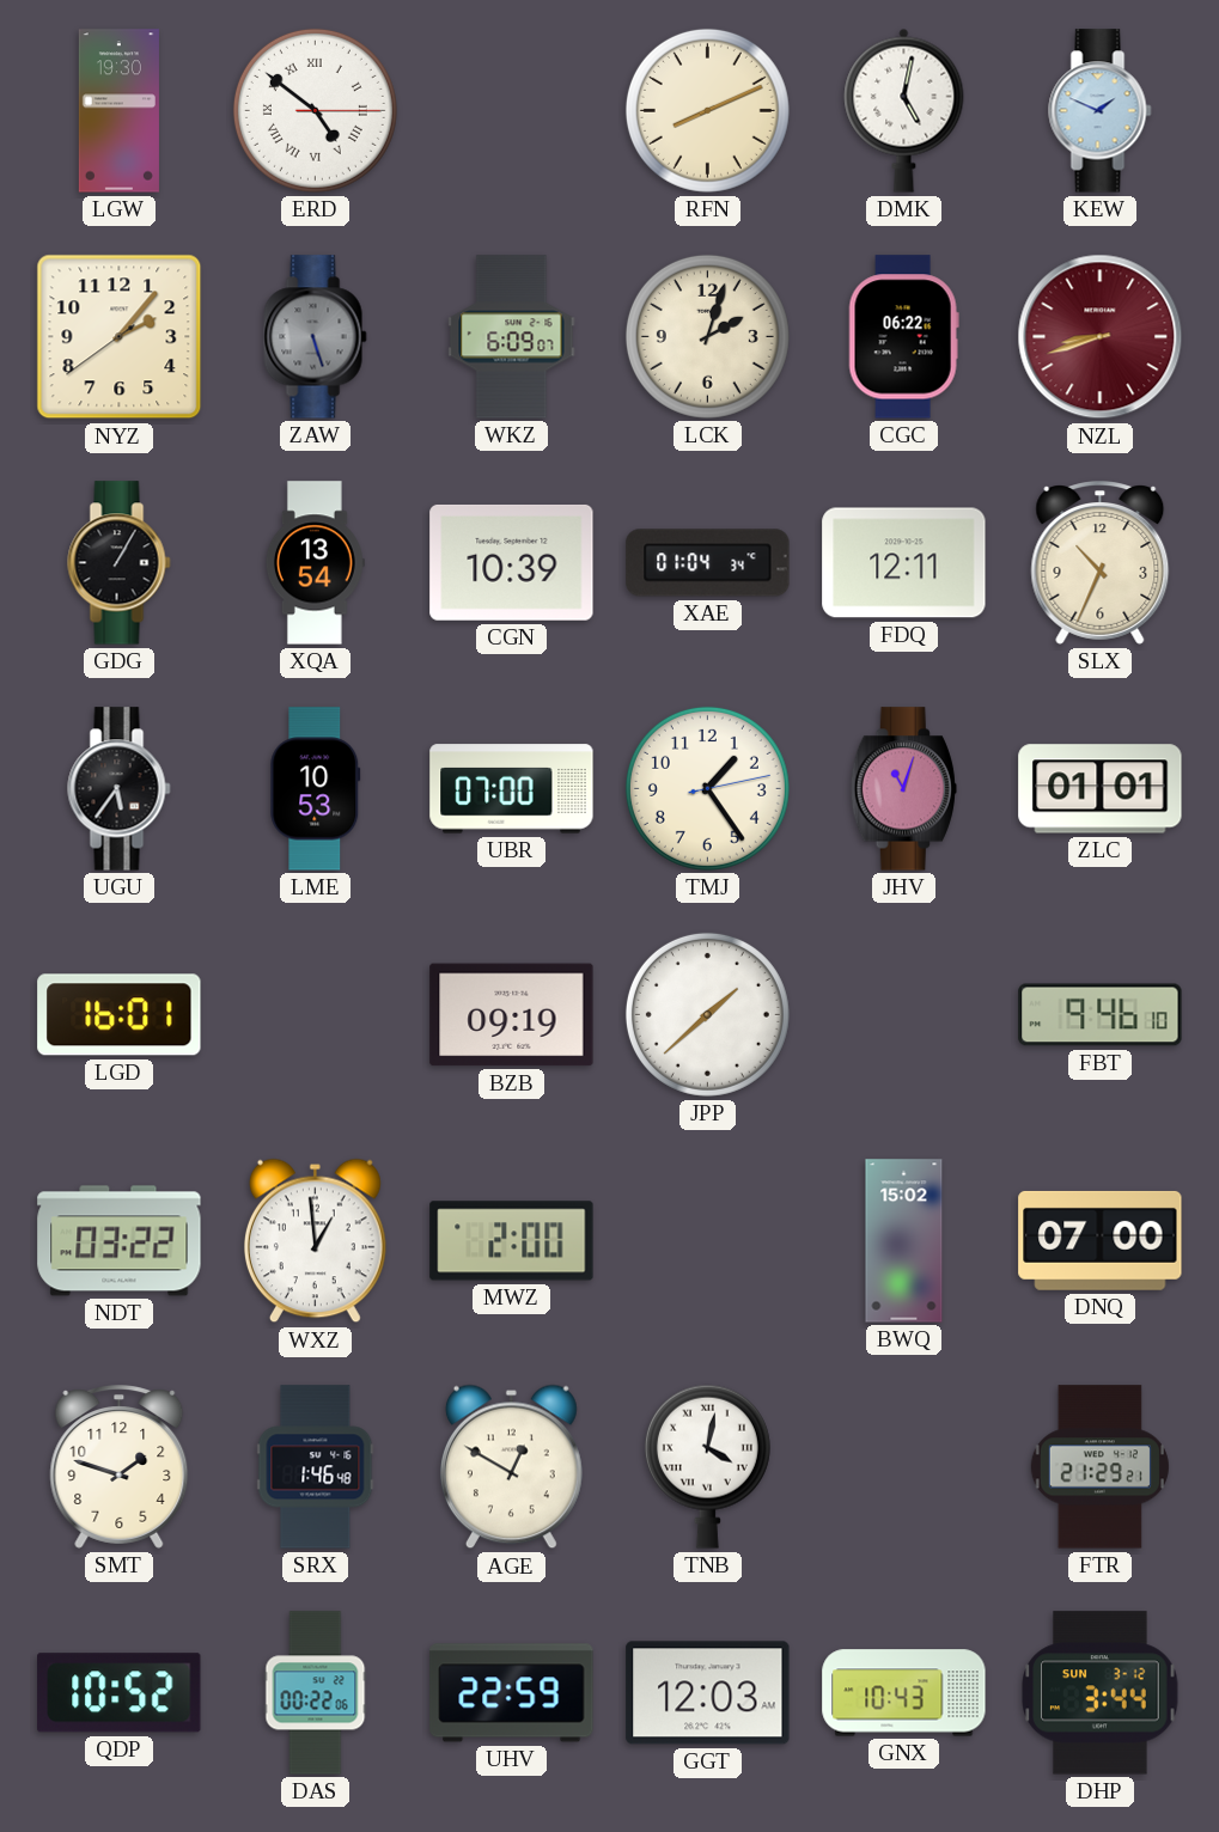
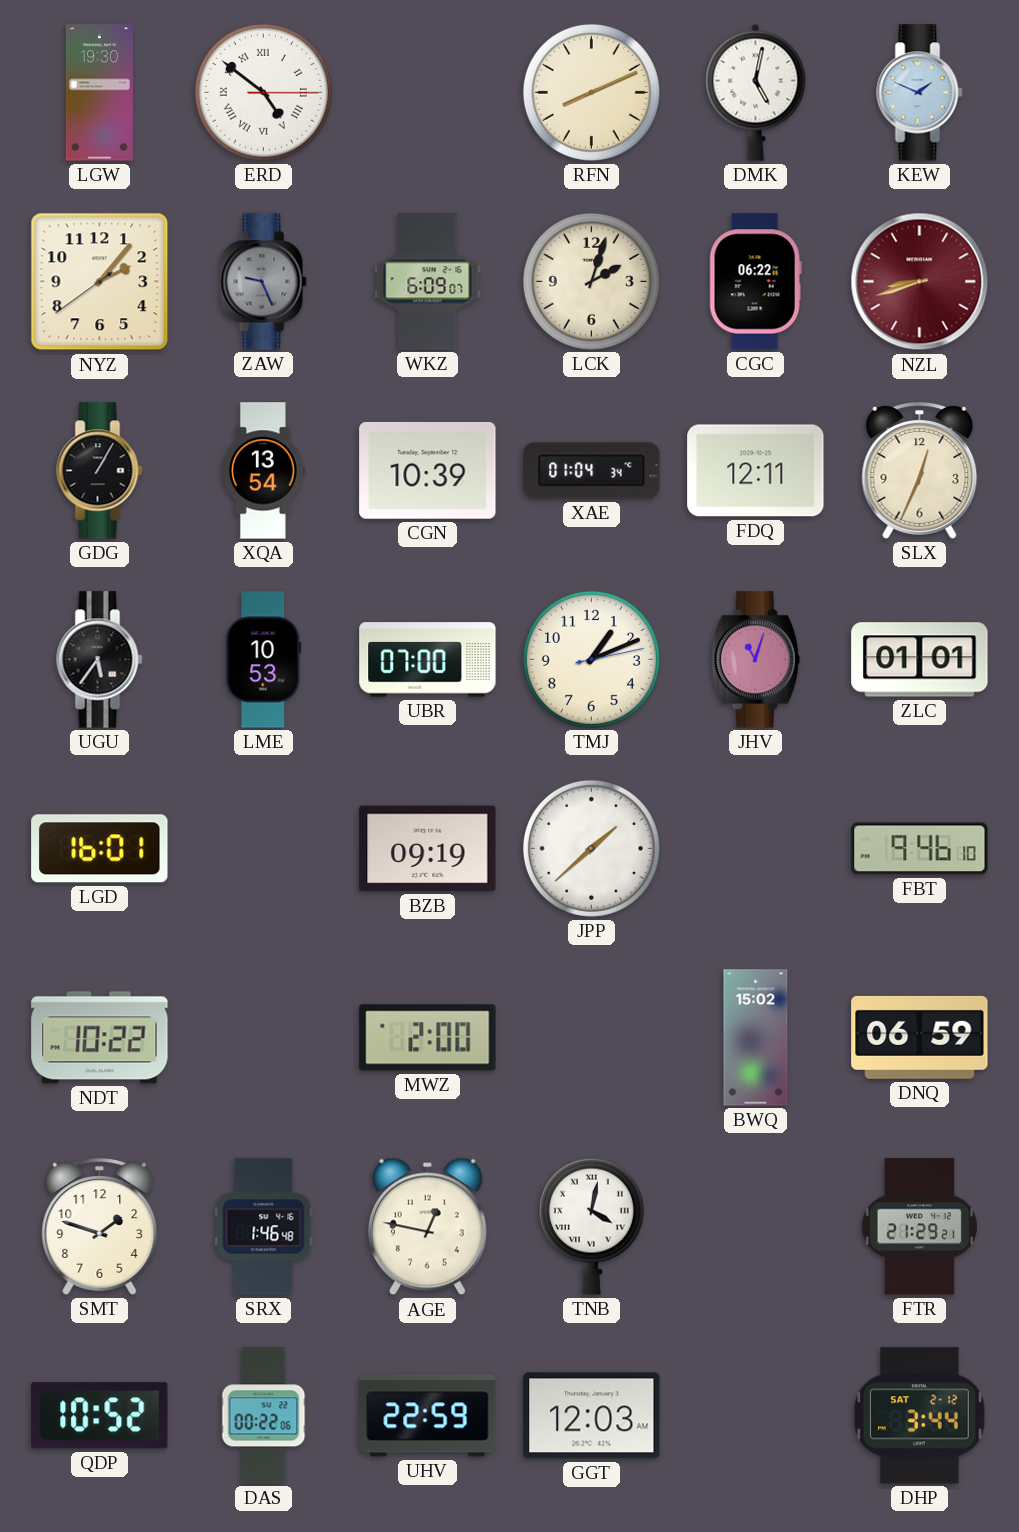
ZAW: 5:27 -> 9:26
SLX: 10:34 -> 12:34
TMJ: 1:24 -> 1:11
NDT: 03:22 -> 10:22
WXZ: 12:59 -> none
DNQ: 07:00 -> 06:59
AGE: 12:50 -> 12:47
GNX: 10:43 -> none
DHP date: SUN 3-12 -> SAT 2-12
